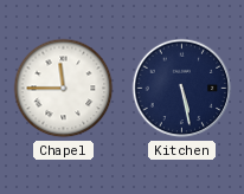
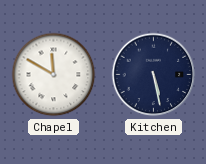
Chapel: 11:45 -> 11:50
